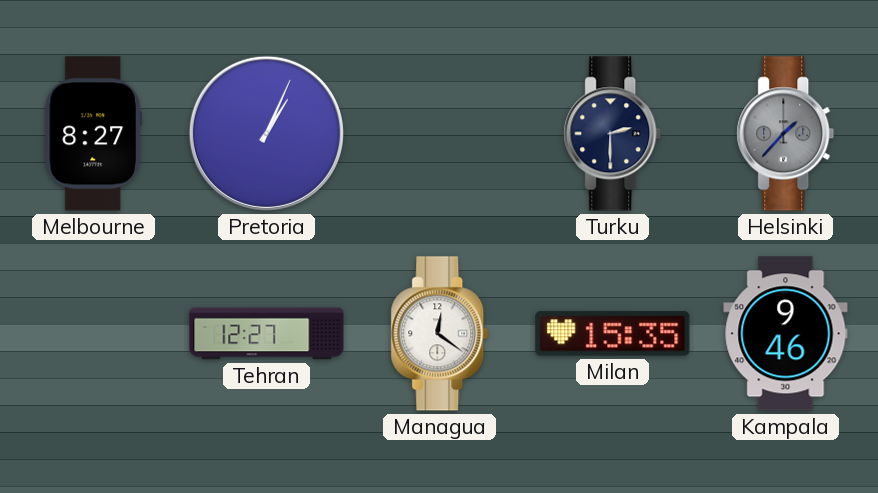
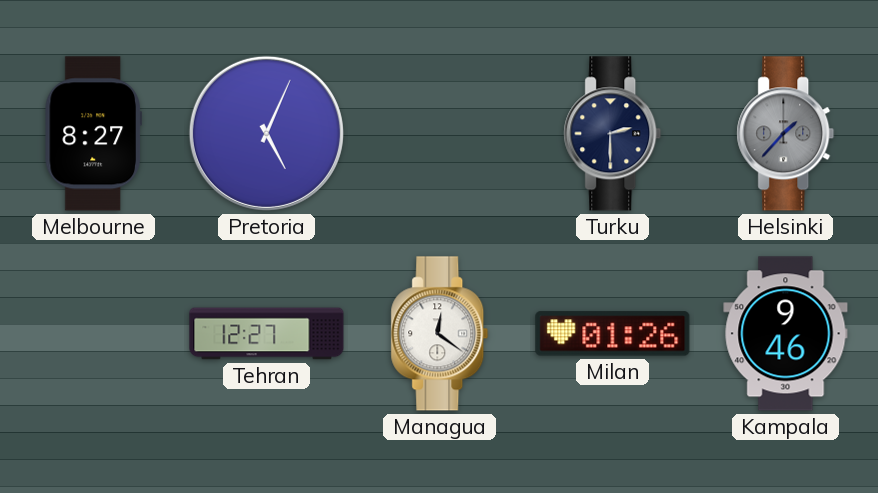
Pretoria: 1:04 -> 5:04
Milan: 15:35 -> 01:26
